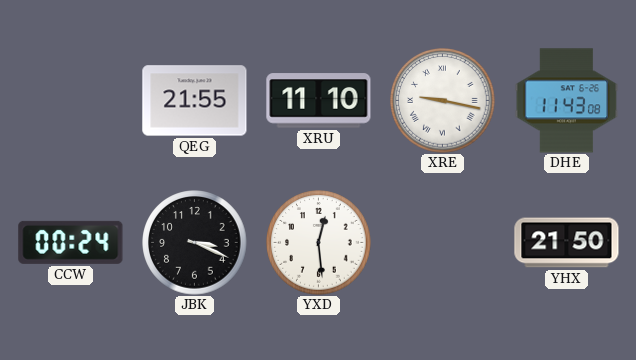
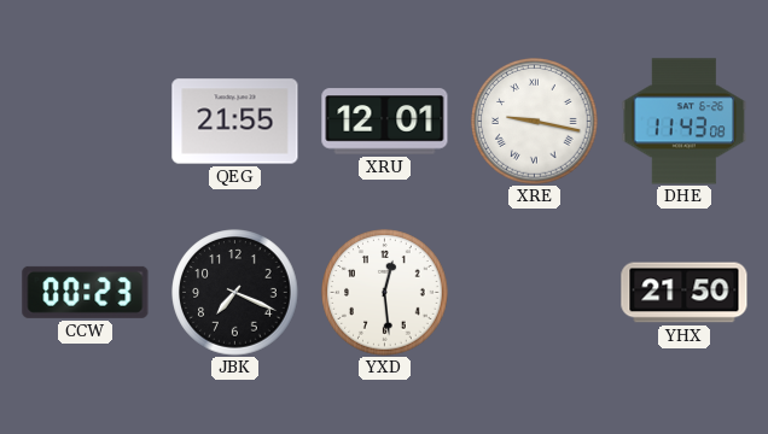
XRU: 11:10 -> 12:01
CCW: 00:24 -> 00:23
JBK: 3:19 -> 7:19
